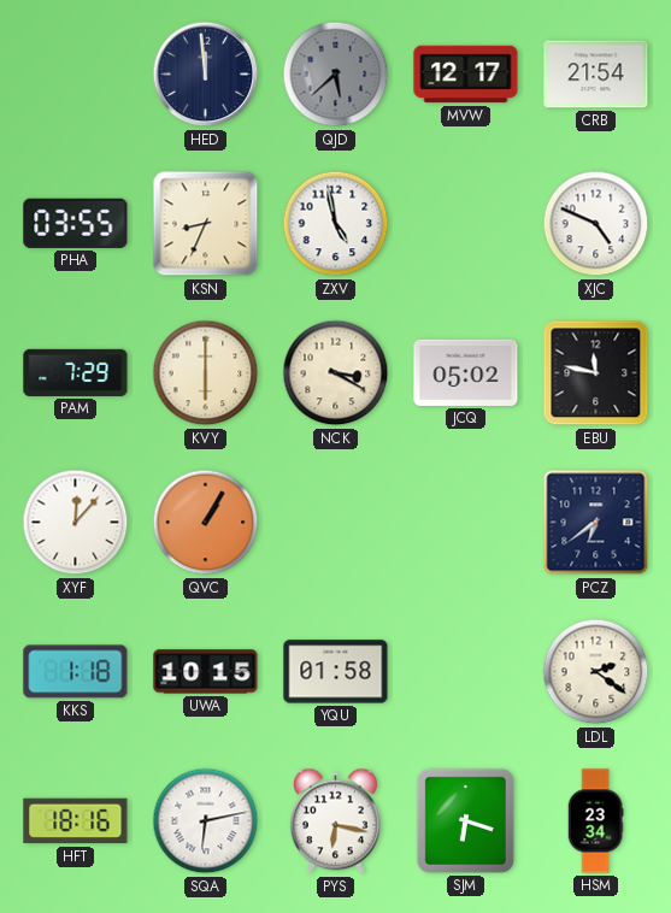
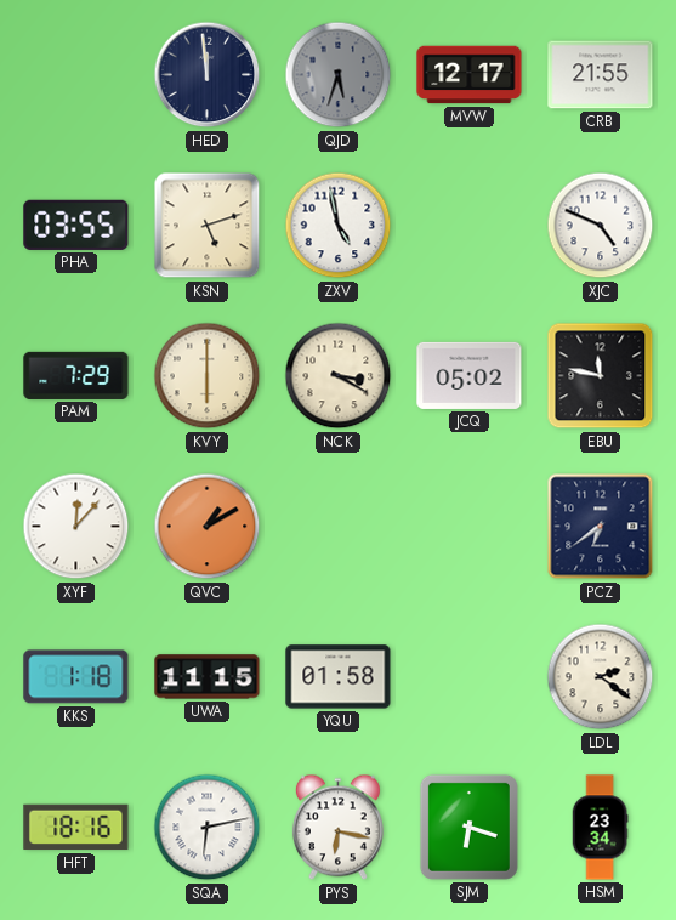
QJD: 5:38 -> 5:33
CRB: 21:54 -> 21:55
KSN: 8:34 -> 5:12
QVC: 1:05 -> 1:10
UWA: 10:15 -> 11:15
